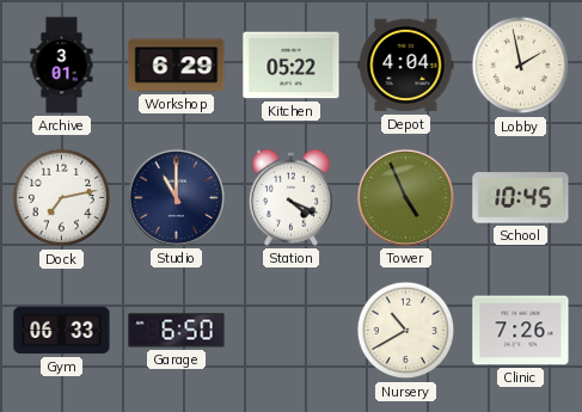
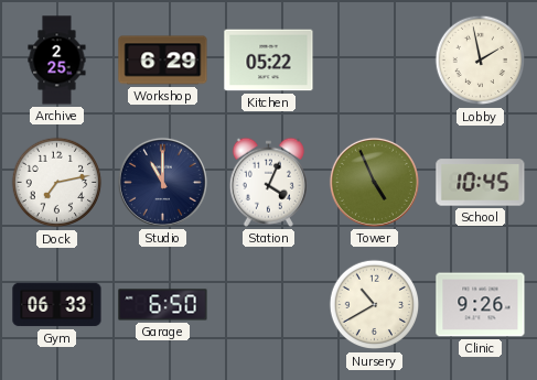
Archive: 3:01 -> 2:25
Depot: 4:04 -> none
Station: 4:19 -> 4:04
Clinic: 7:26 -> 9:26
